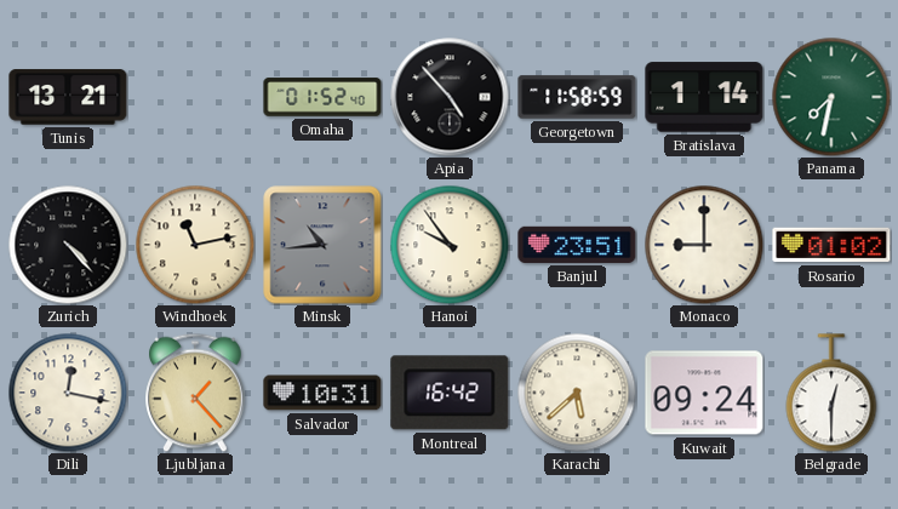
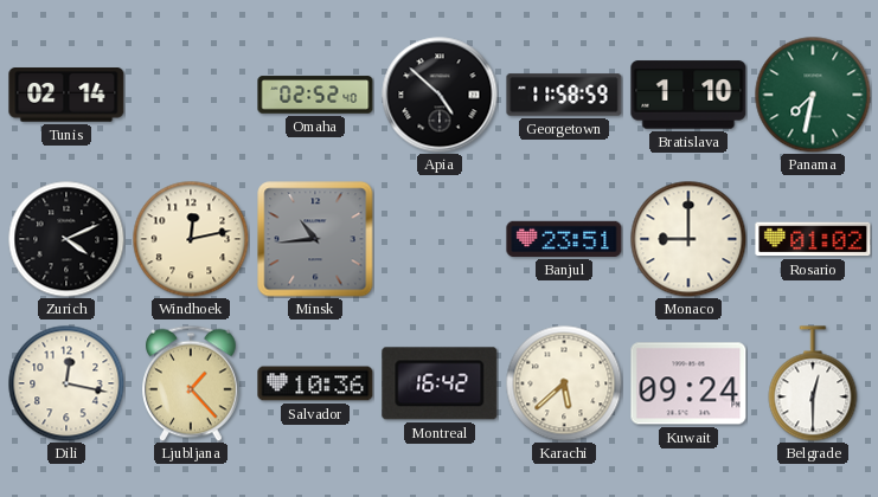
Tunis: 13:21 -> 02:14
Omaha: 01:52 -> 02:52
Apia: 4:53 -> 4:52
Bratislava: 1:14 -> 1:10
Zurich: 4:23 -> 4:11
Windhoek: 11:13 -> 12:13
Hanoi: 9:54 -> none
Salvador: 10:31 -> 10:36
